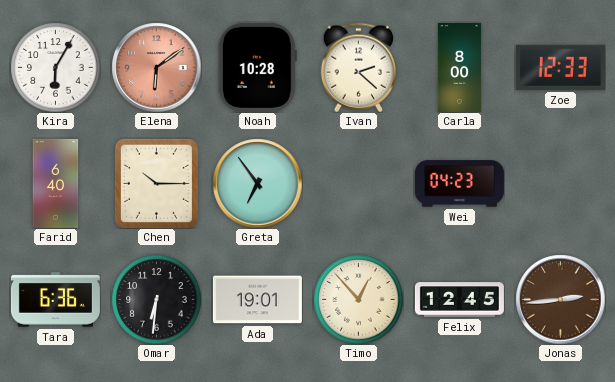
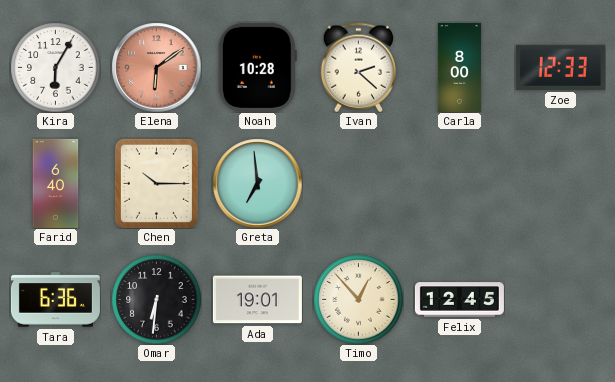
Greta: 6:54 -> 6:59
Wei: 04:23 -> none
Jonas: 2:44 -> none
